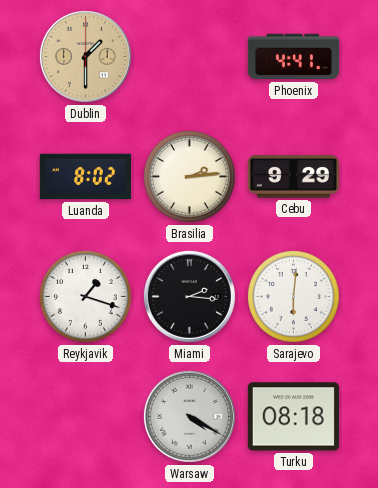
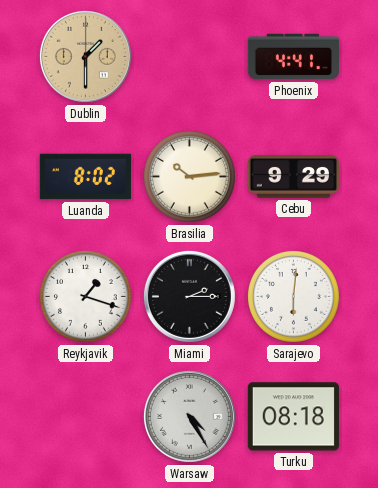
Brasilia: 2:14 -> 10:14
Miami: 2:16 -> 2:15
Warsaw: 4:20 -> 4:25
